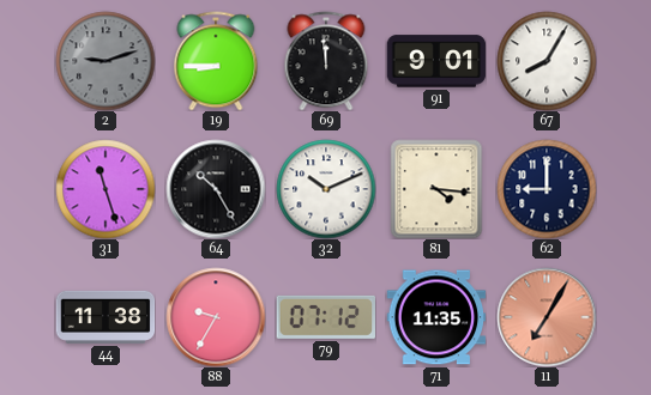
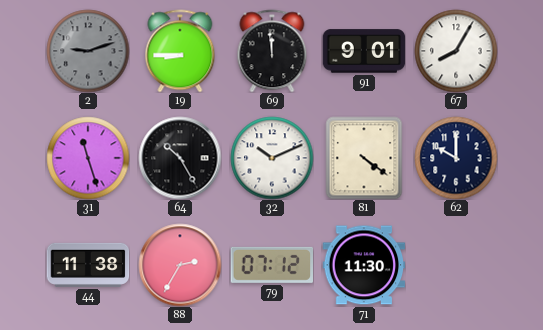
81: 4:16 -> 4:21
62: 9:00 -> 10:00
88: 9:35 -> 2:35
71: 11:35 -> 11:30
11: 7:05 -> none
